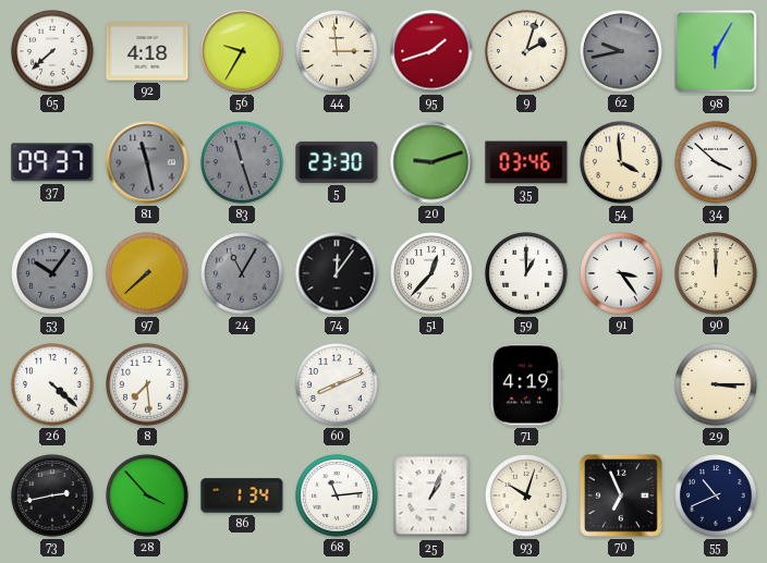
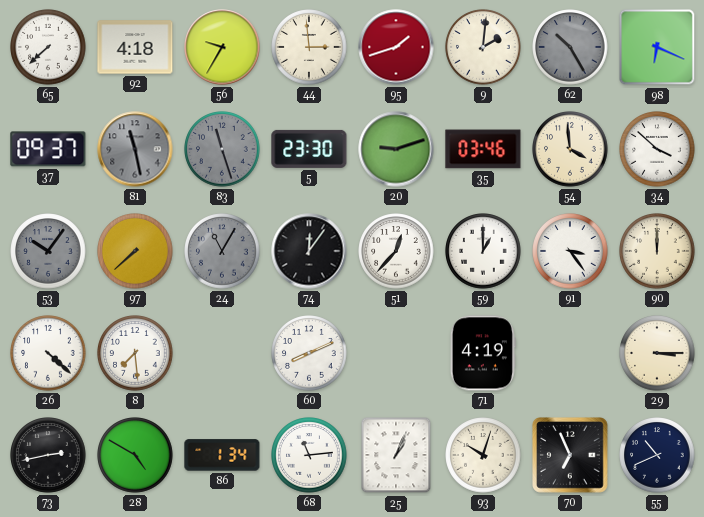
9: 2:03 -> 2:01
62: 9:43 -> 10:25
98: 6:05 -> 6:19
28: 3:53 -> 4:50
